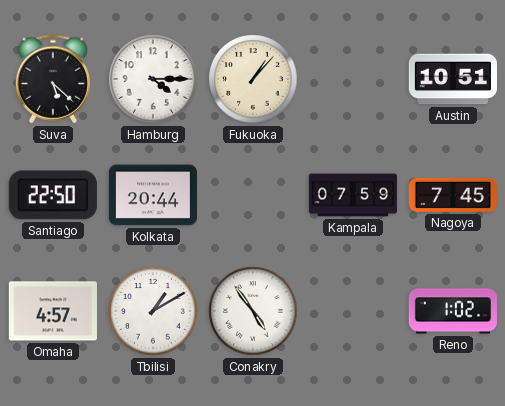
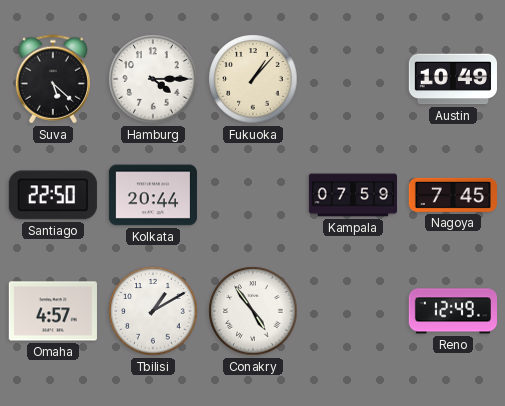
Austin: 10:51 -> 10:49
Reno: 1:02 -> 12:49
